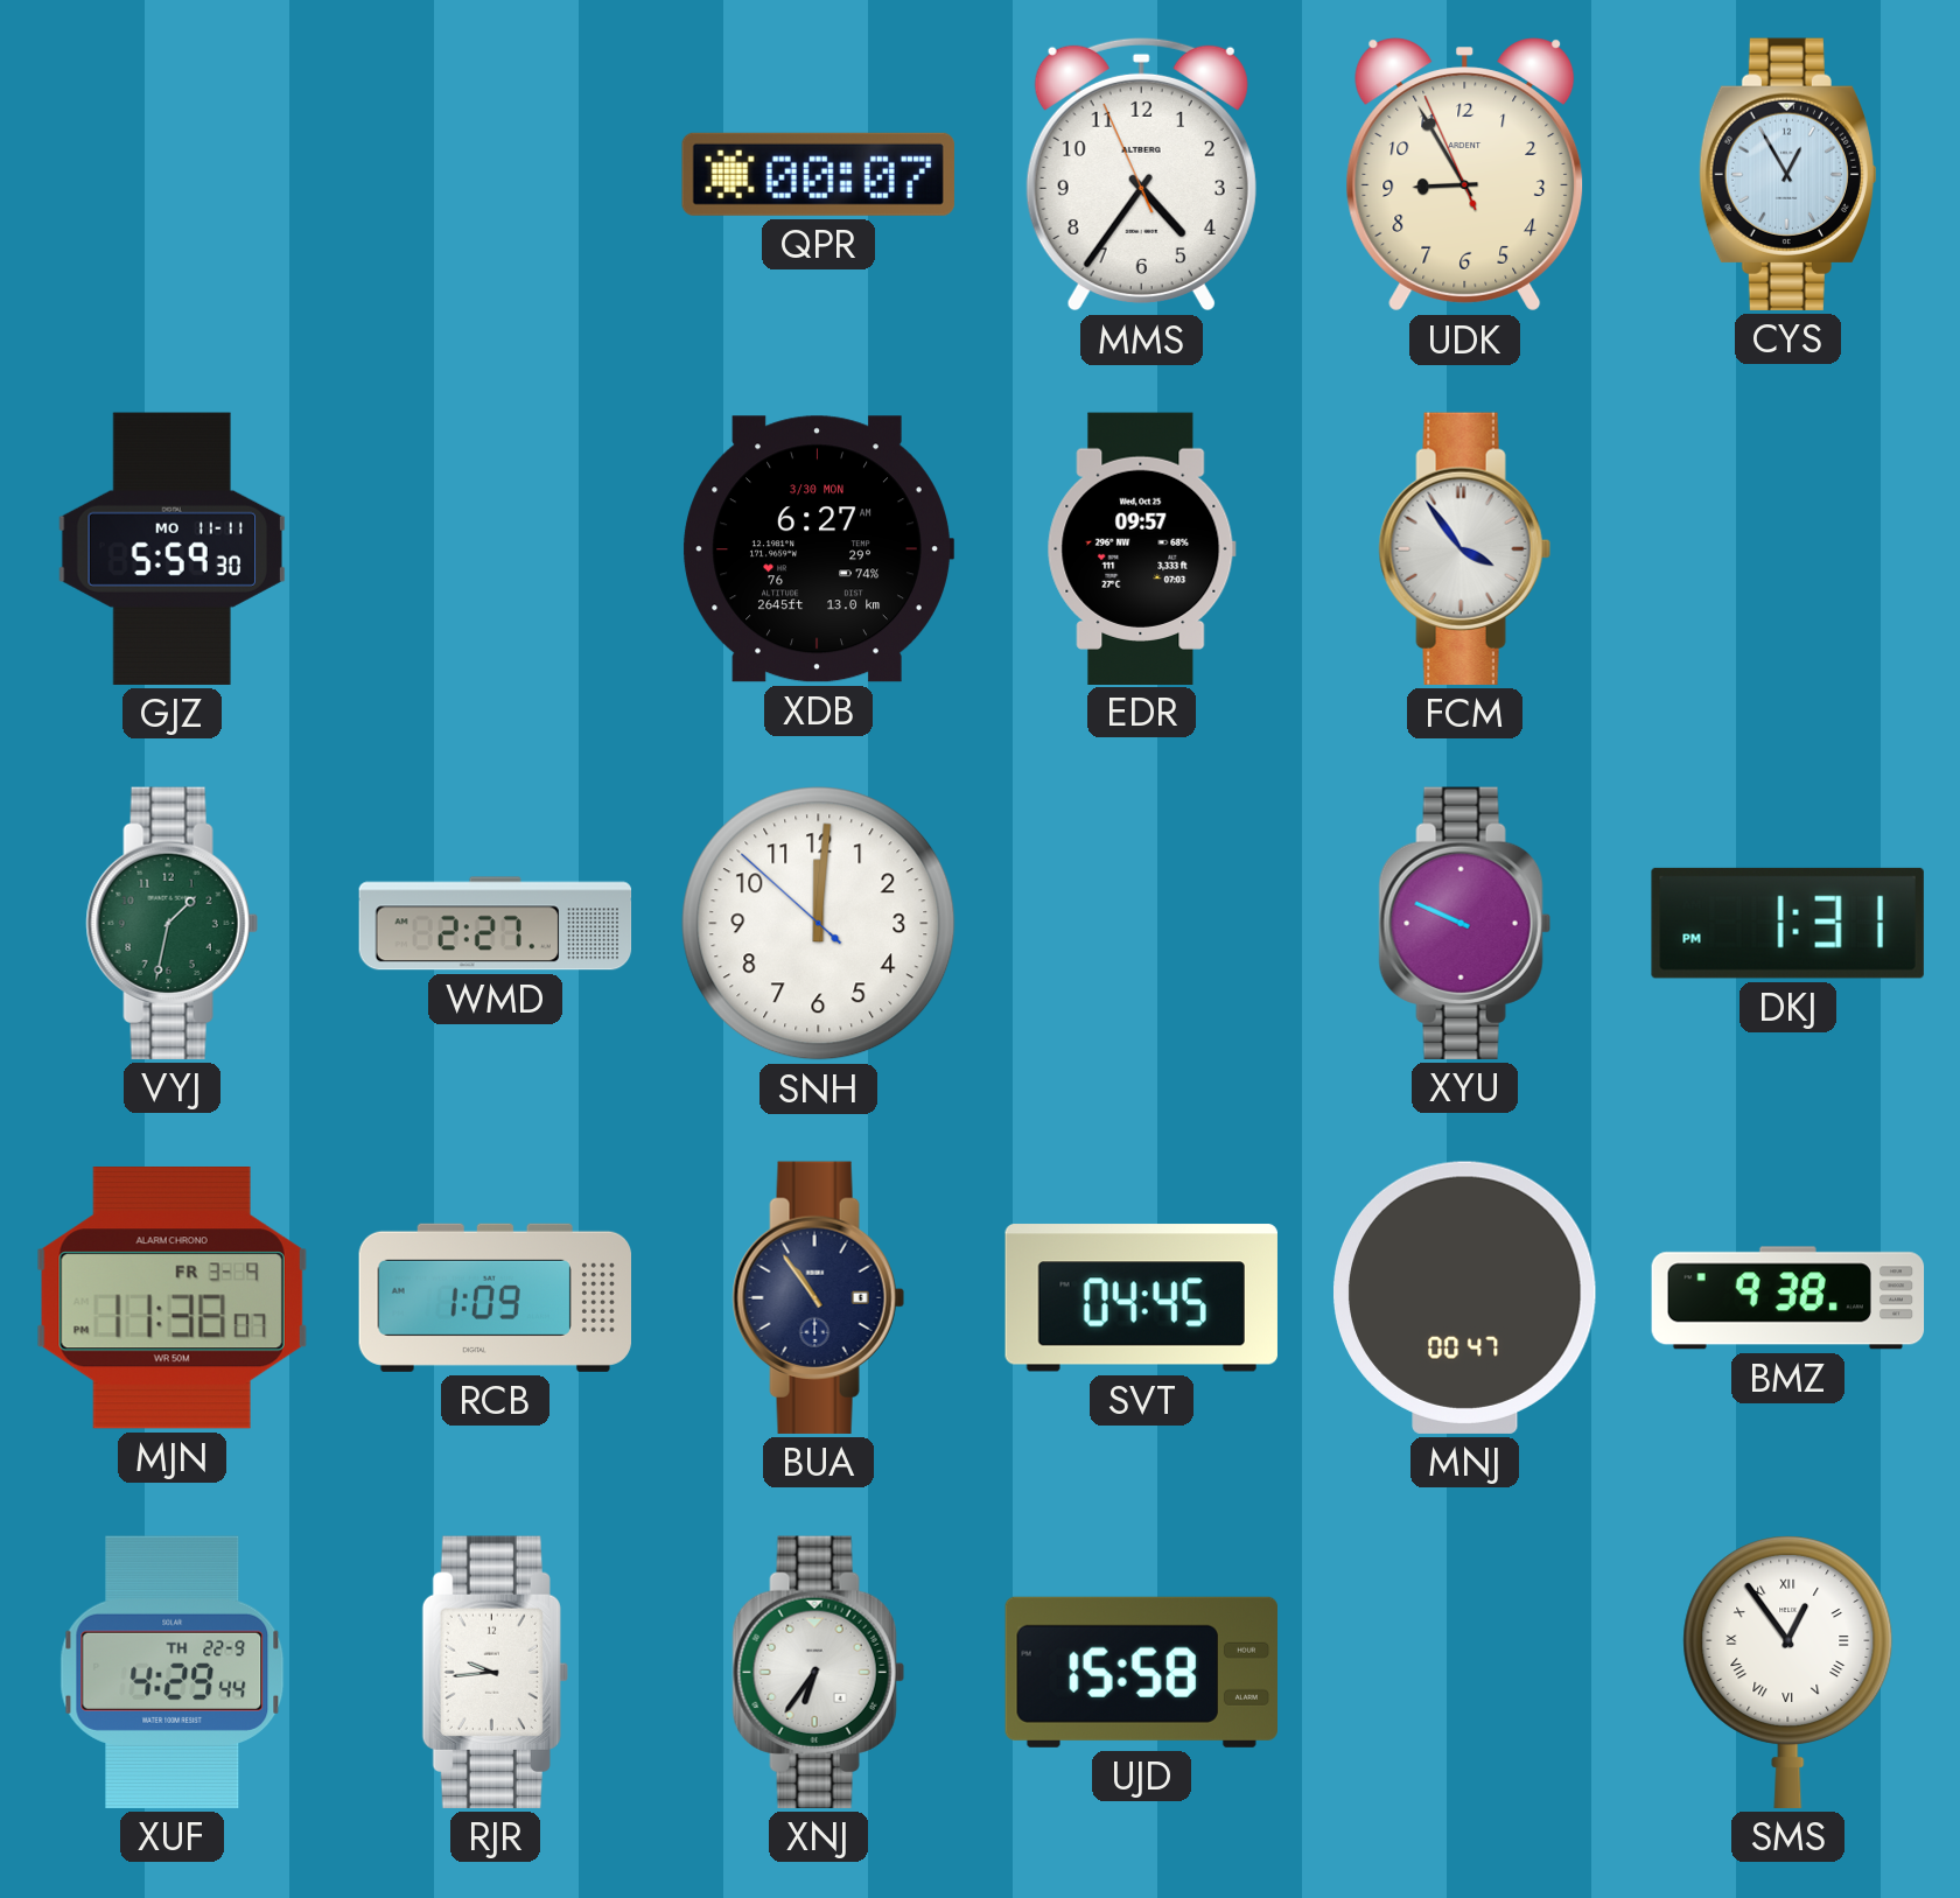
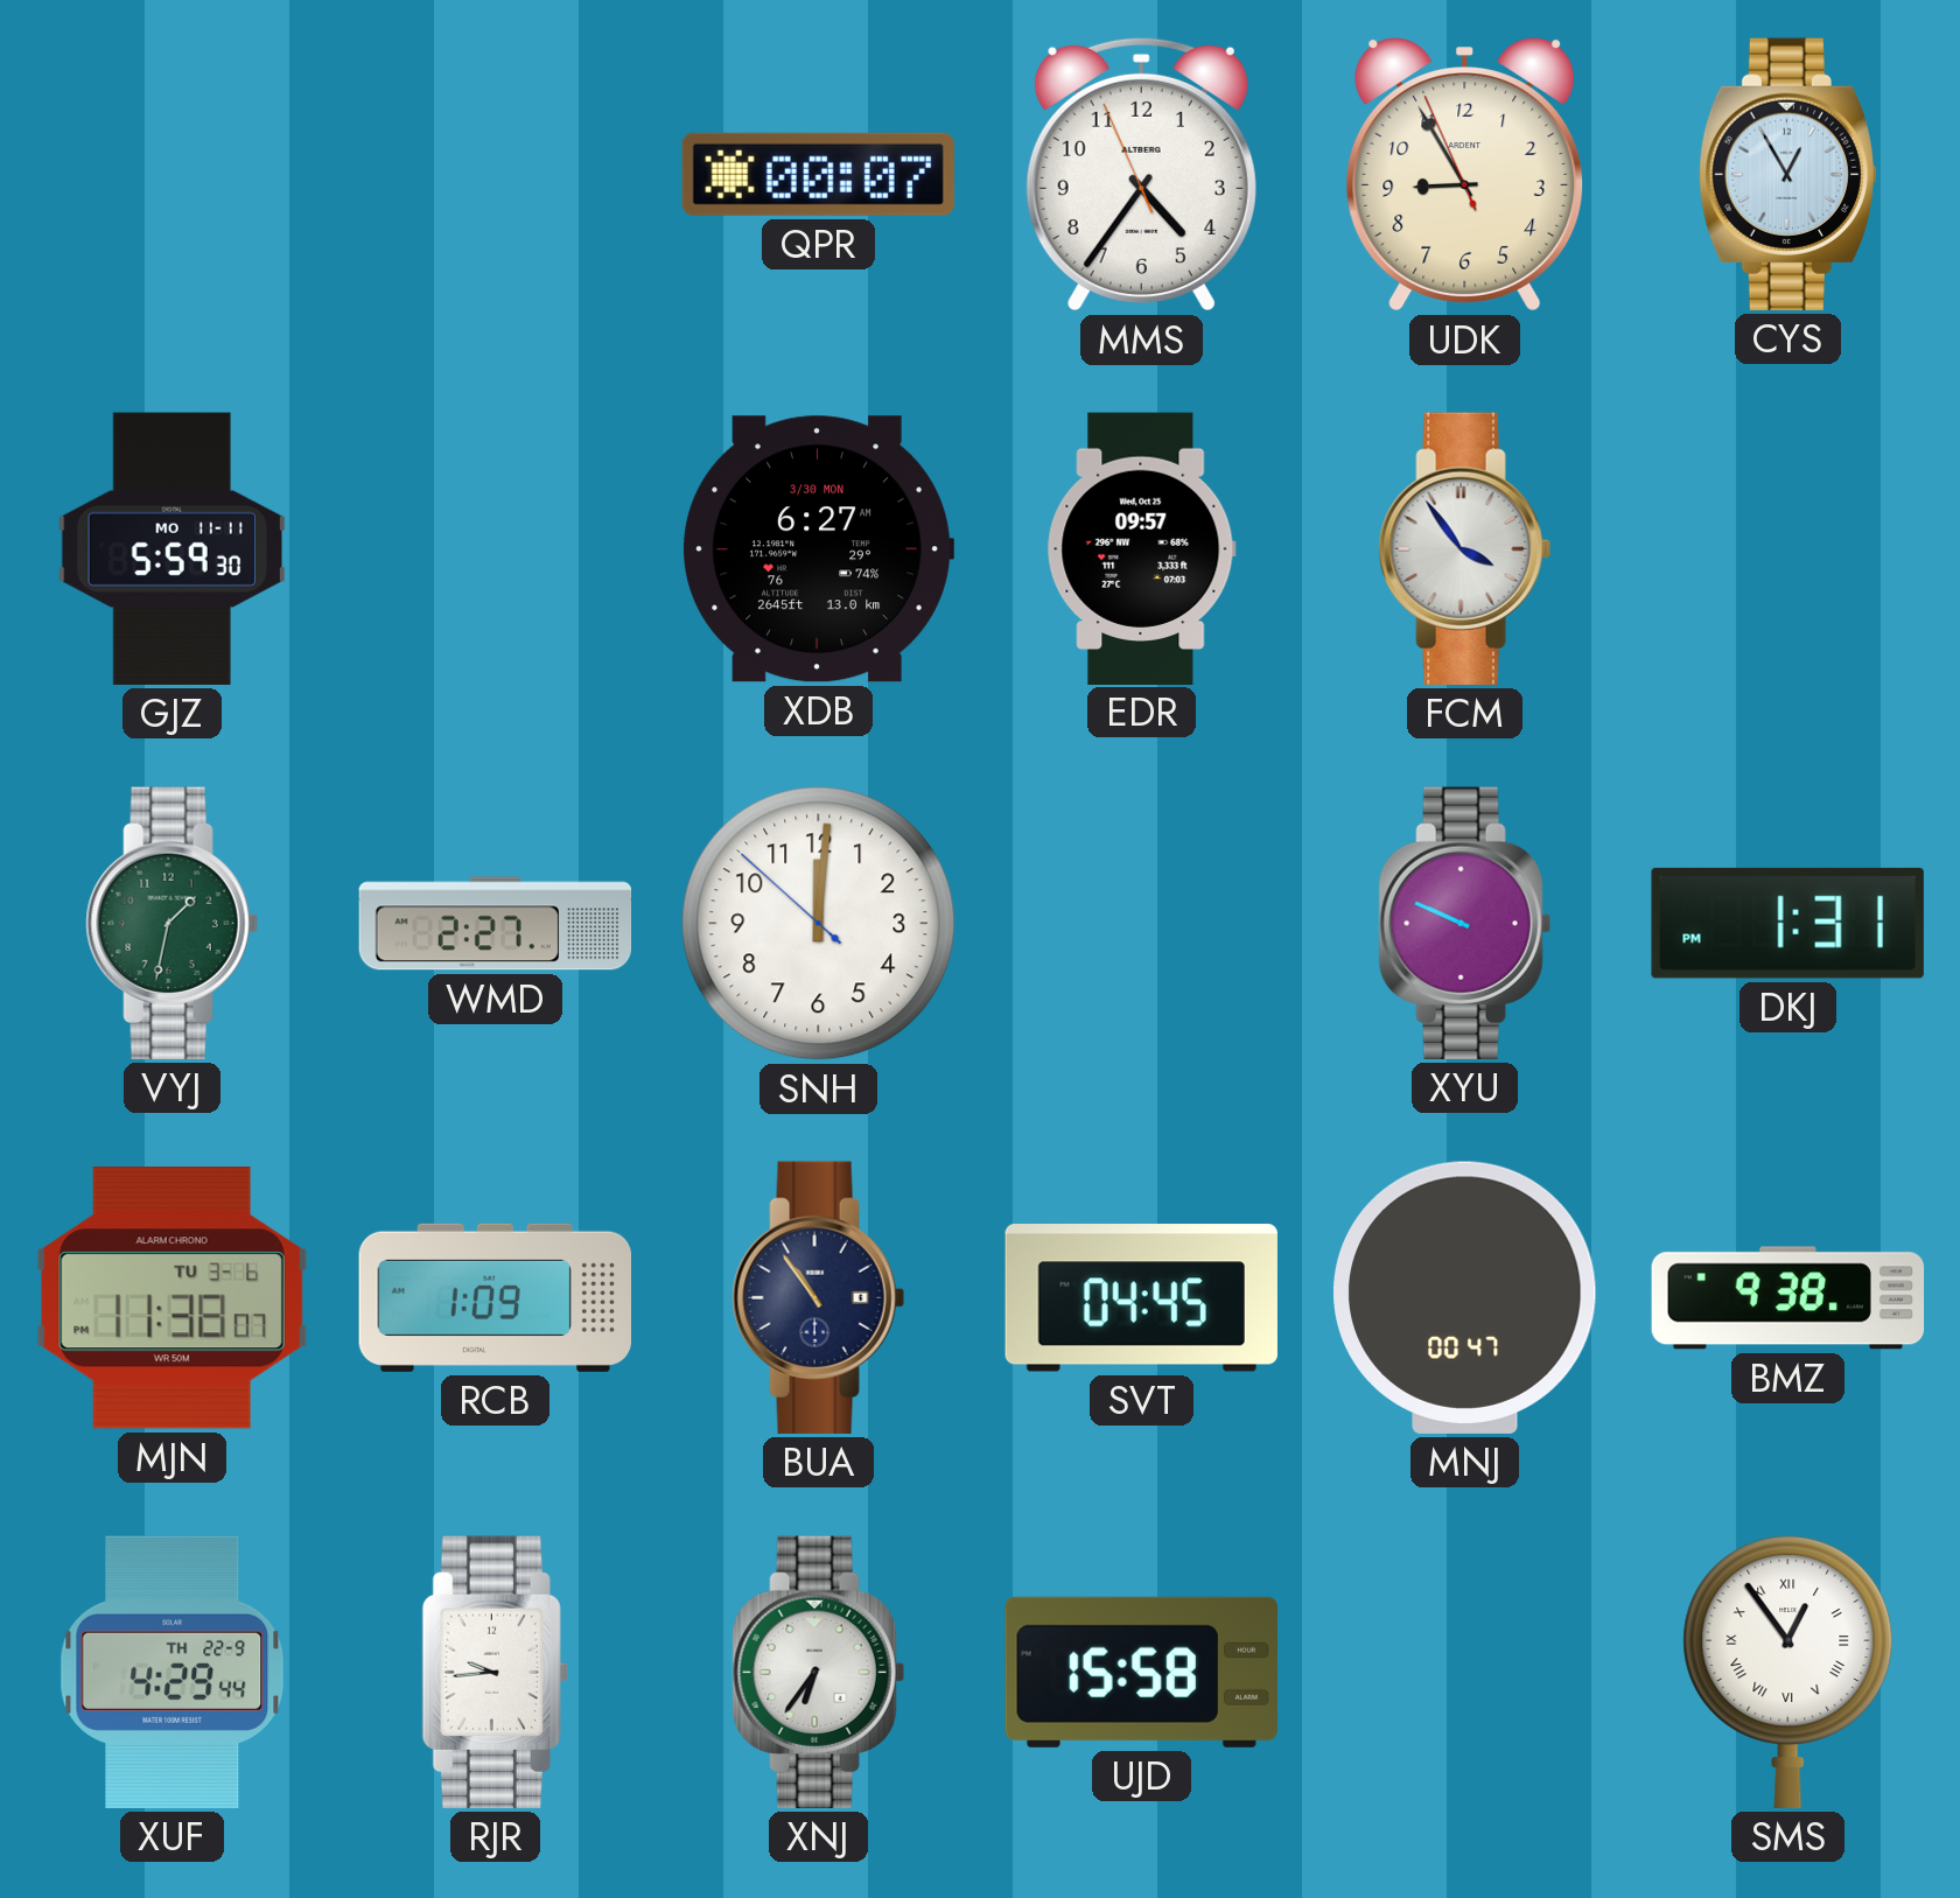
MJN date: FR 3-9 -> TU 3-6
